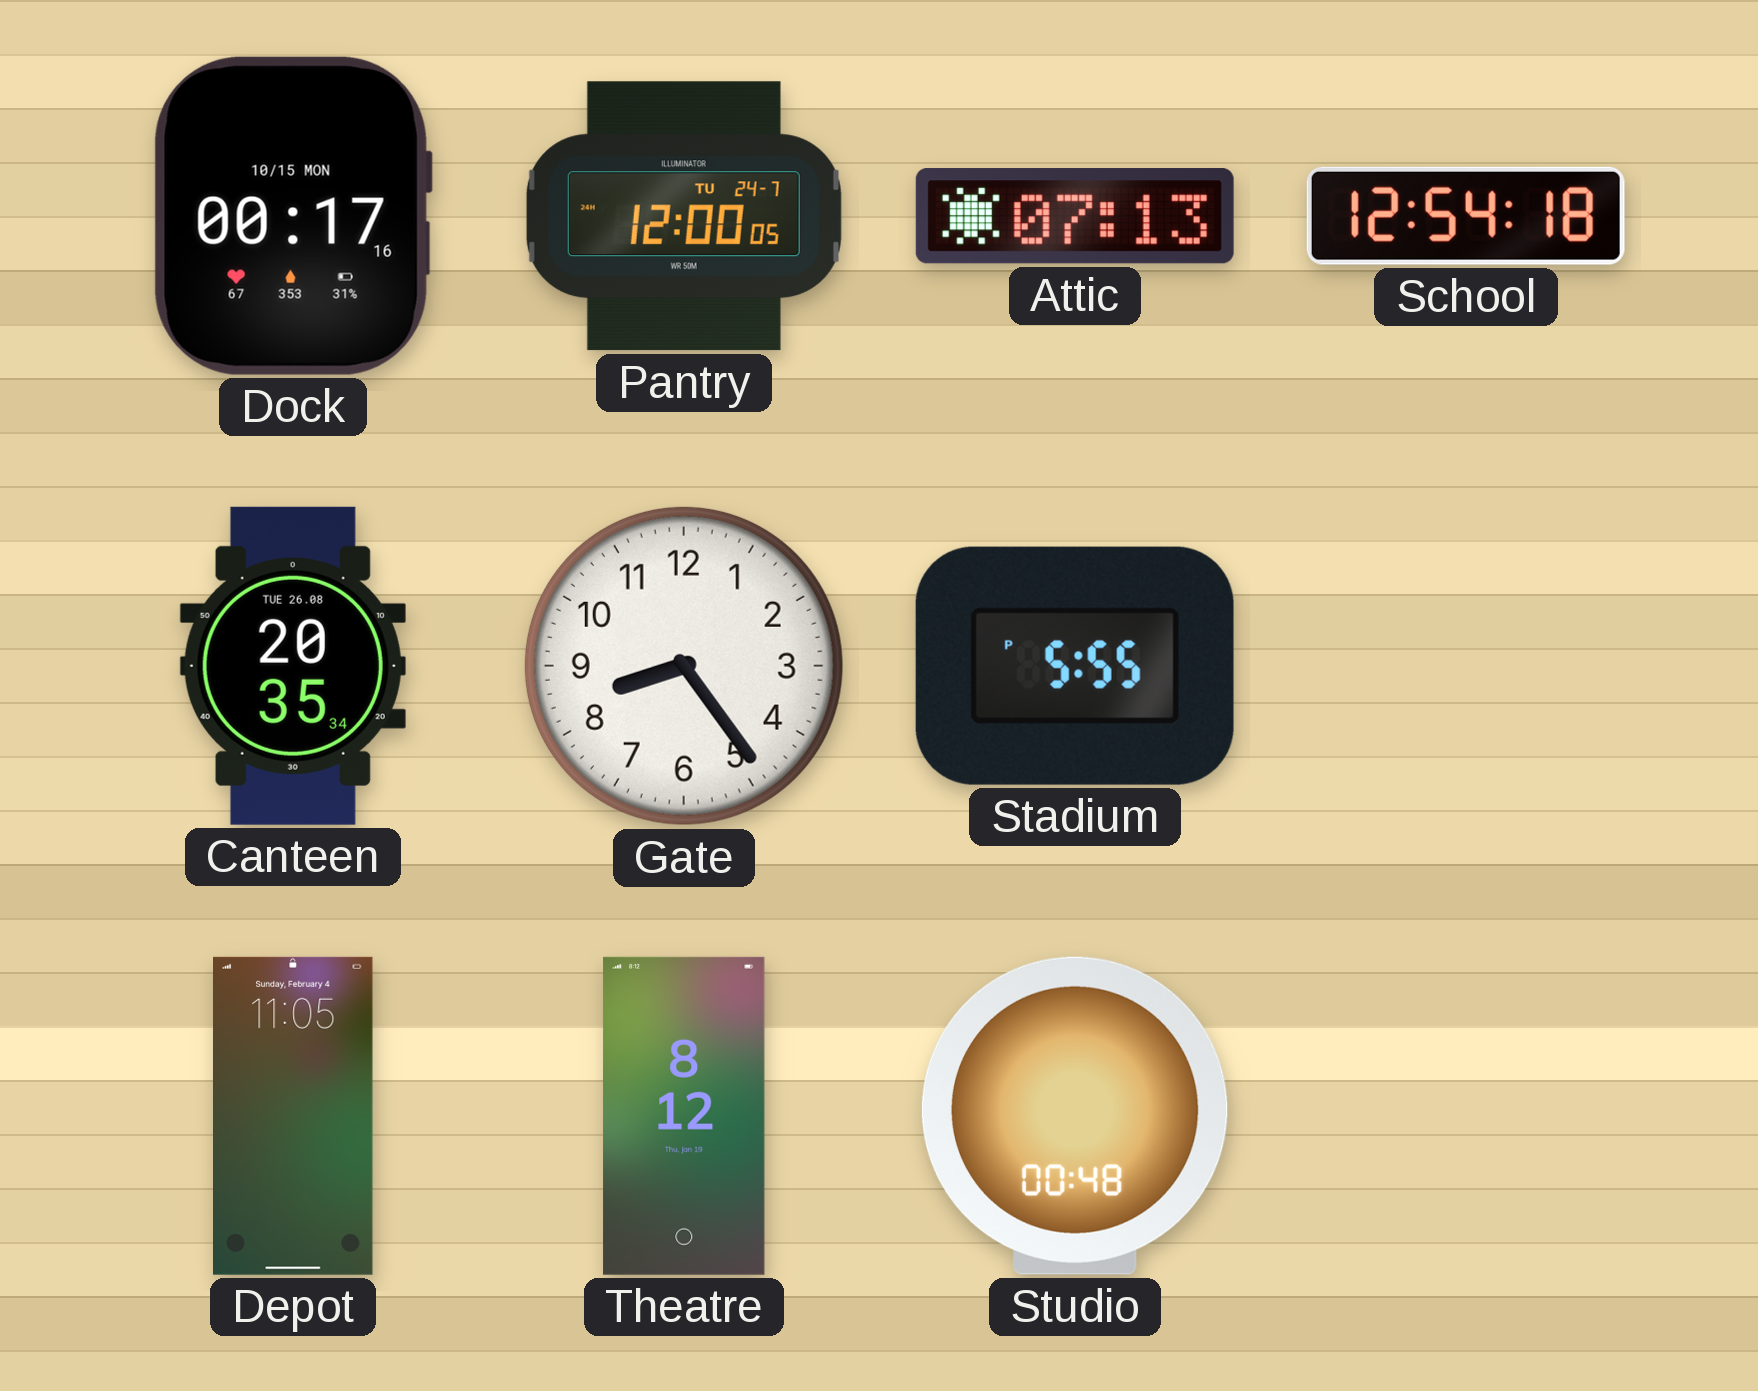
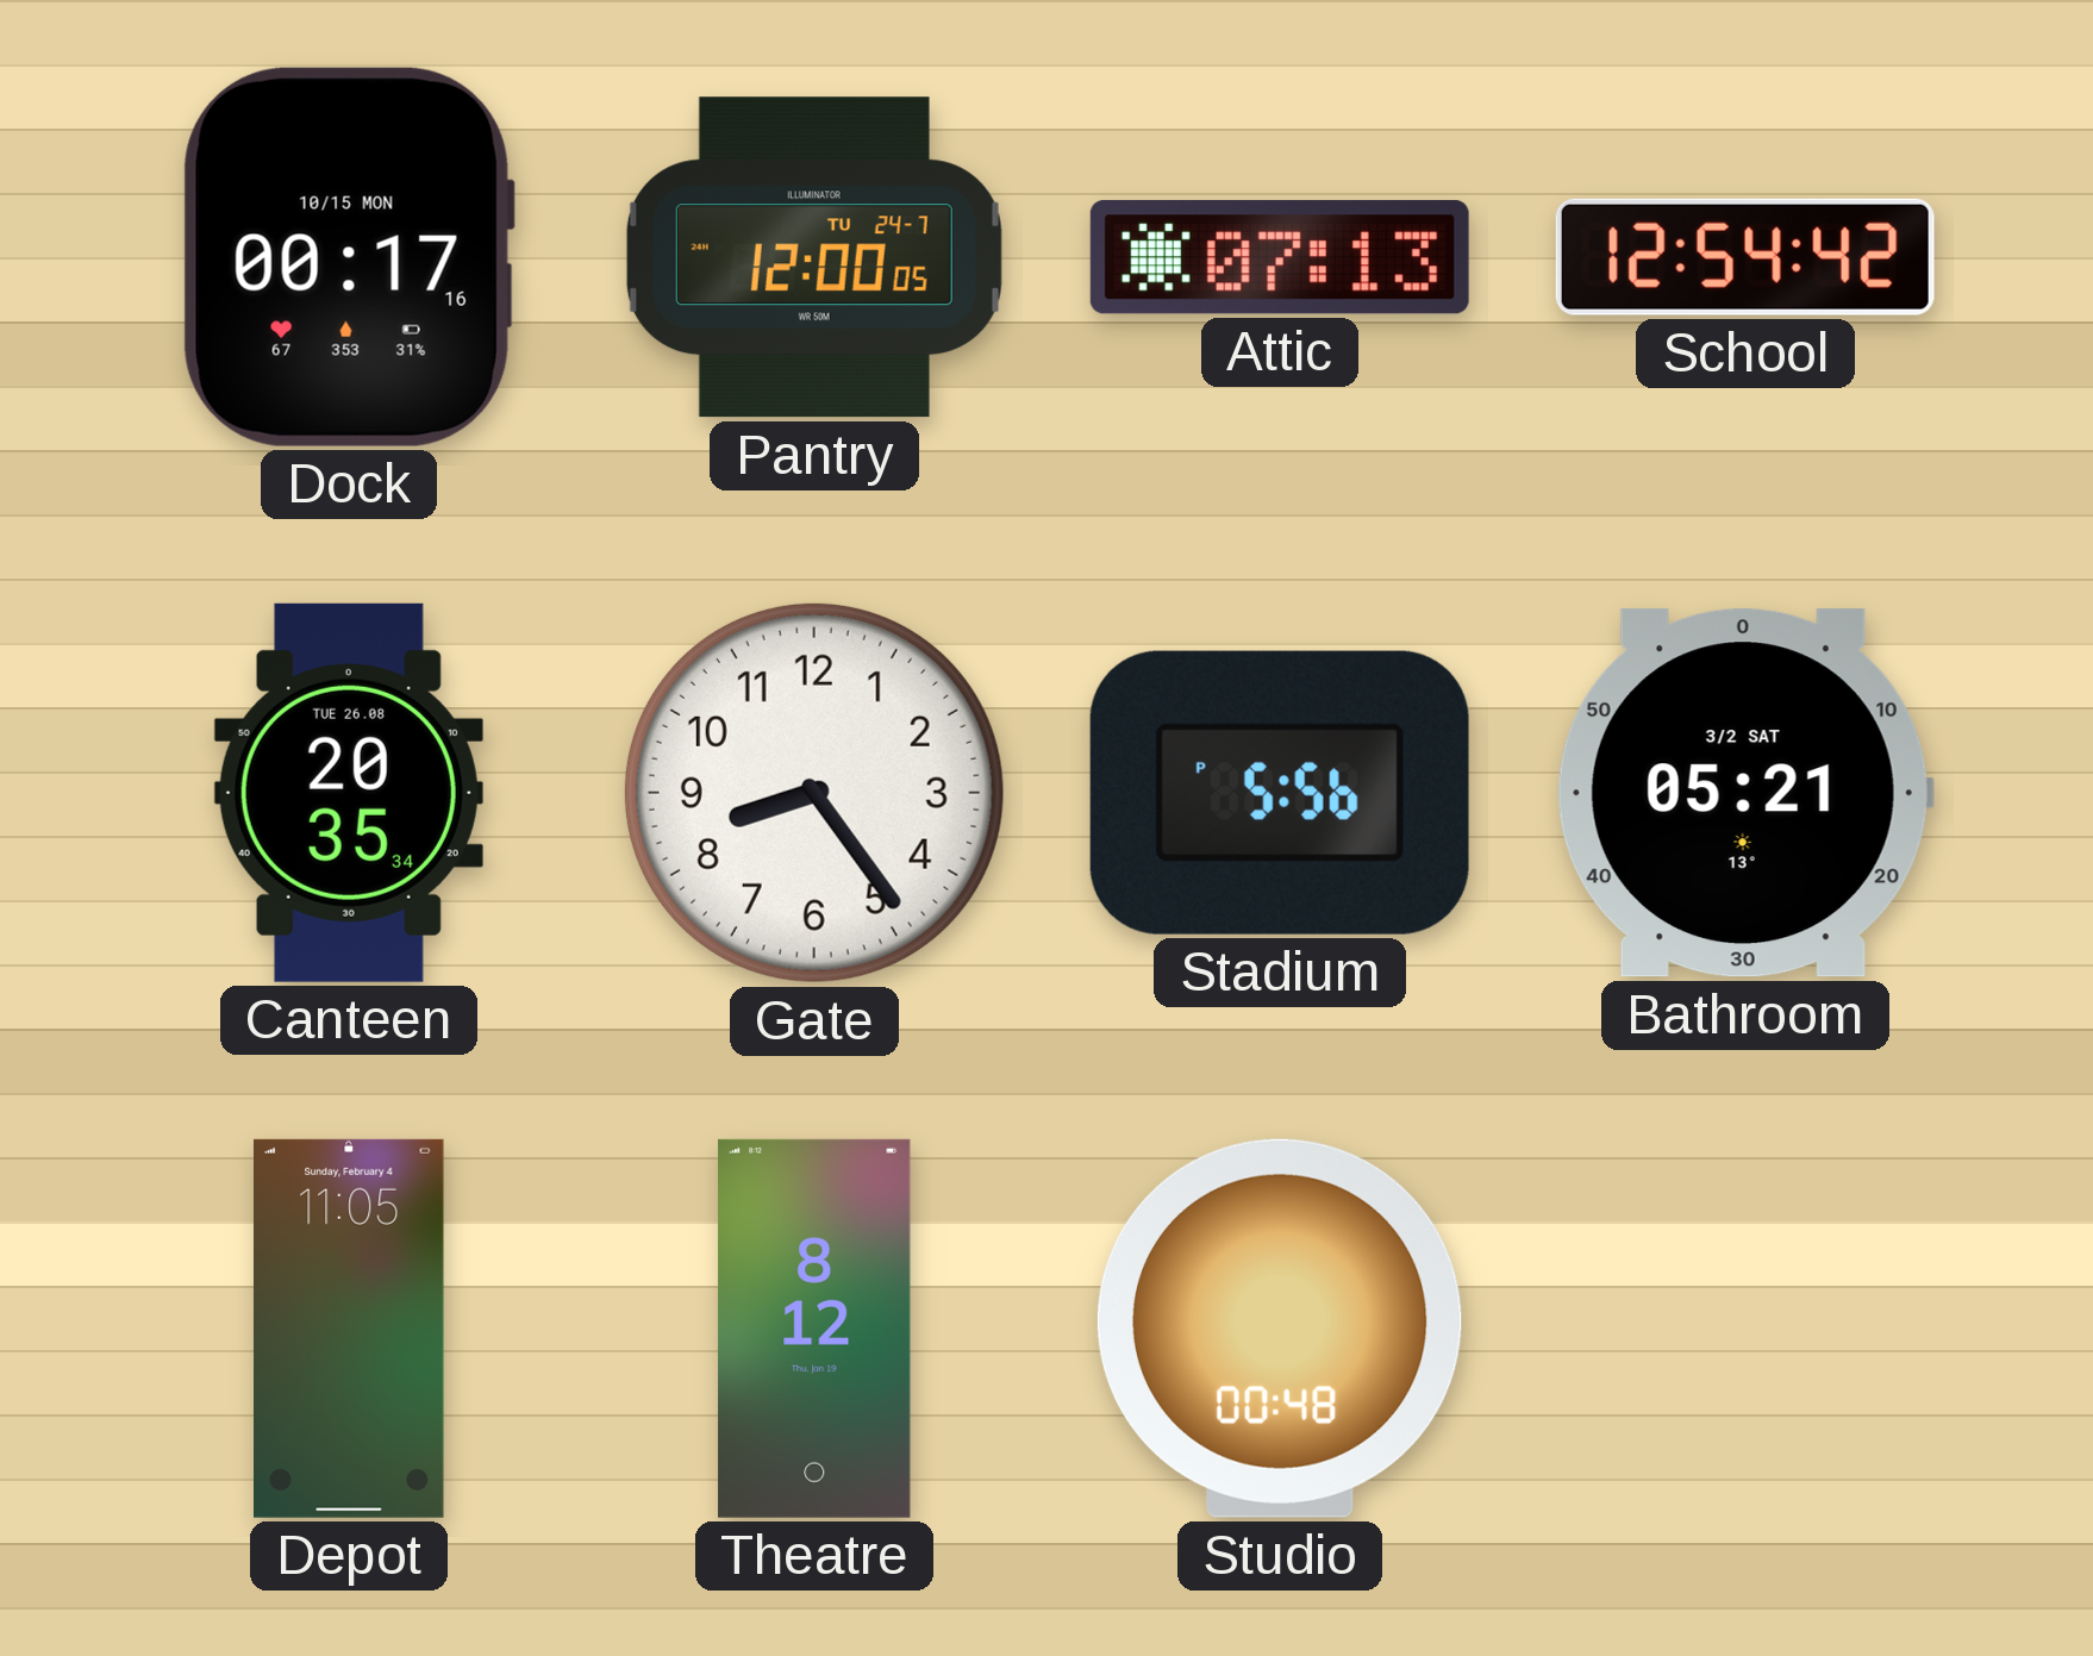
School: 12:54:18 -> 12:54:42
Stadium: 5:55 -> 5:56
Bathroom: none -> 05:21
